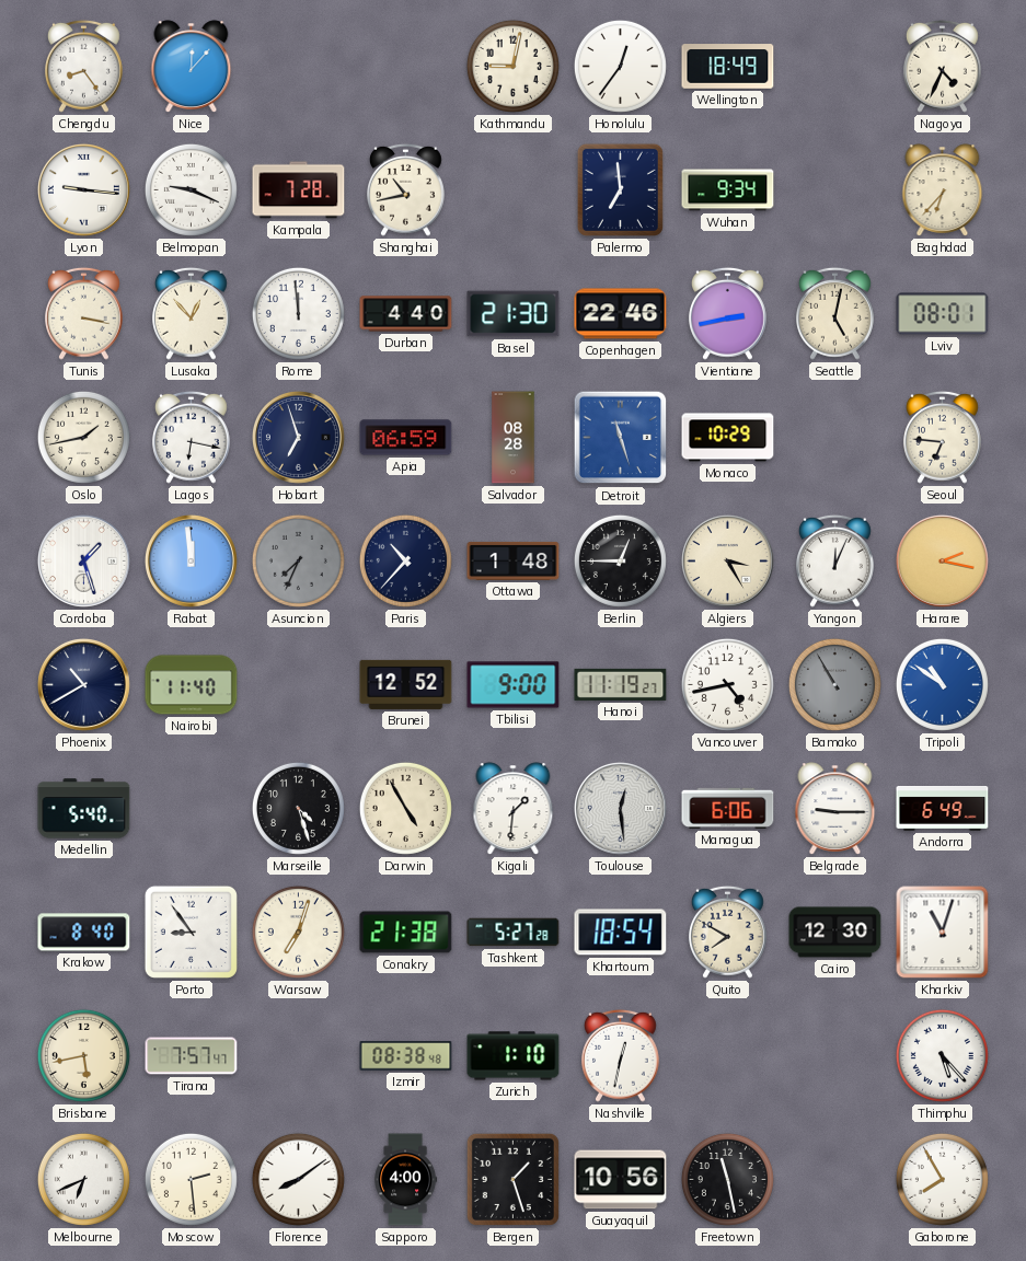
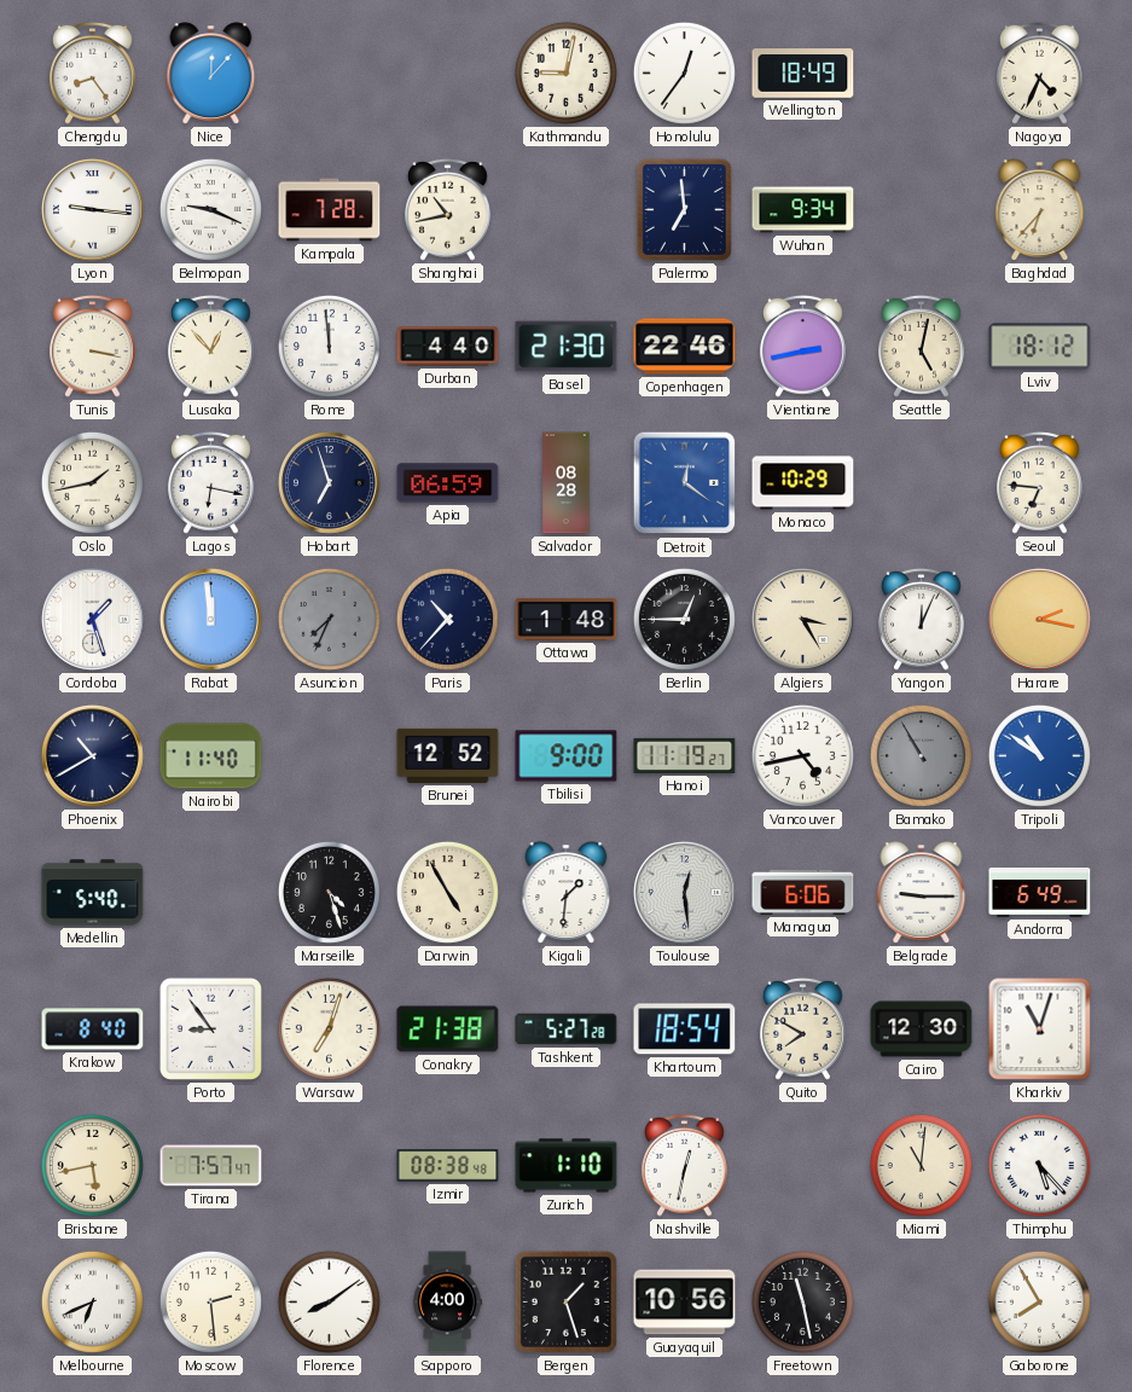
Lviv: 08:01 -> 18:12
Detroit: 11:27 -> 12:21
Miami: none -> 11:01
